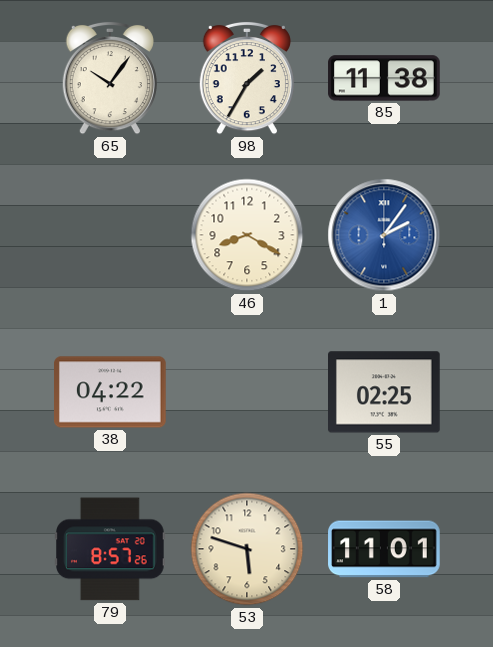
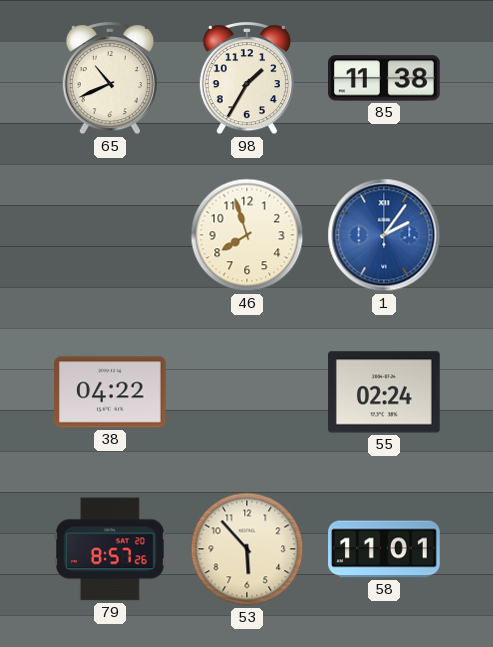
65: 10:06 -> 10:41
46: 8:20 -> 7:57
55: 02:25 -> 02:24
53: 5:48 -> 5:53
